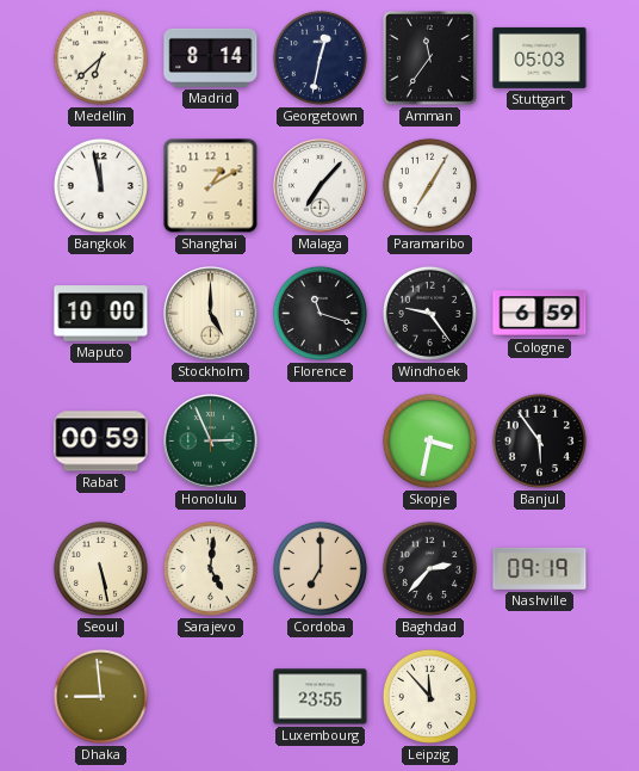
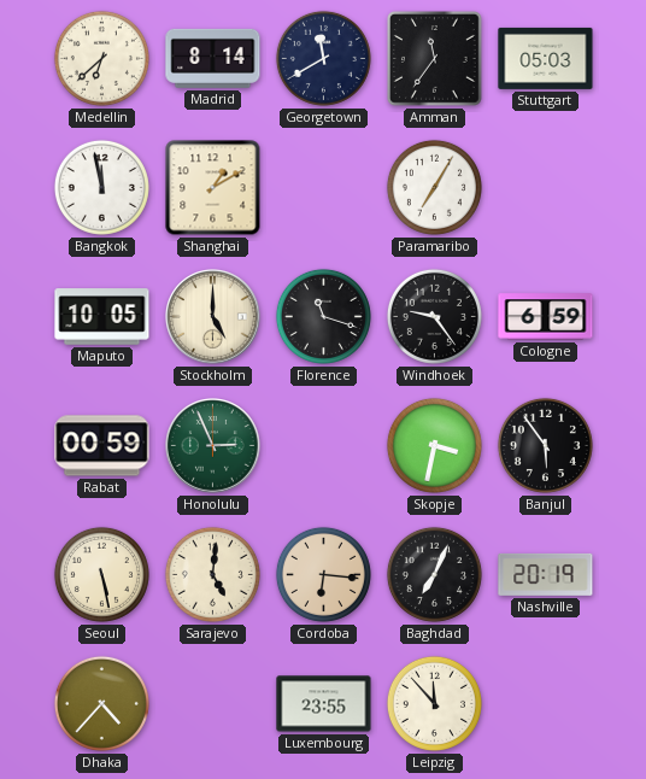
Georgetown: 12:32 -> 11:40
Malaga: 7:07 -> none
Maputo: 10:00 -> 10:05
Cordoba: 7:00 -> 6:16
Baghdad: 2:37 -> 7:04
Nashville: 09:19 -> 20:19
Dhaka: 8:59 -> 4:37
